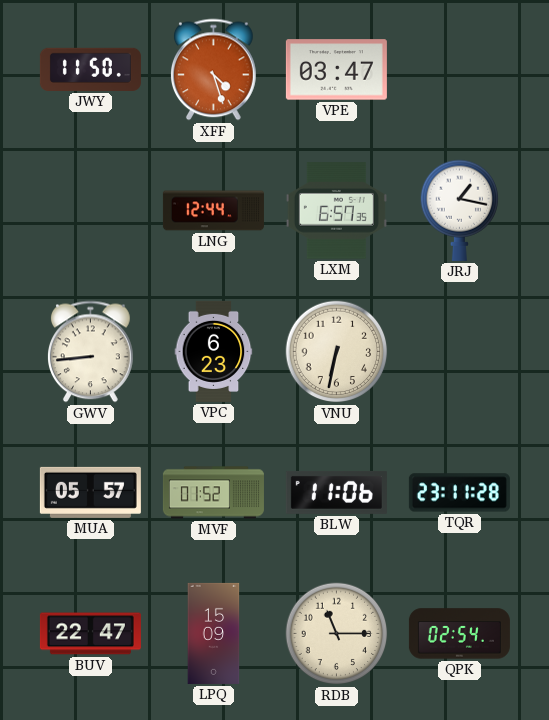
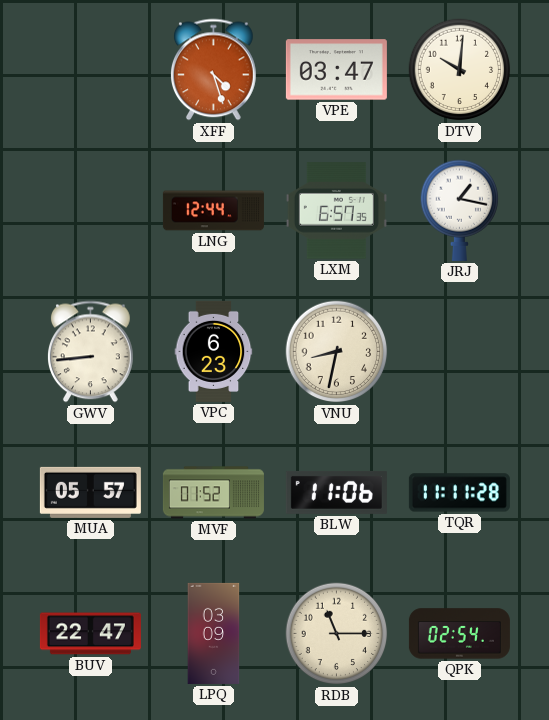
JWY: 11:50 -> none
DTV: none -> 10:01
VNU: 6:32 -> 8:32
TQR: 23:11 -> 11:11
LPQ: 15:09 -> 03:09
